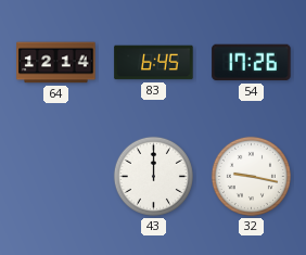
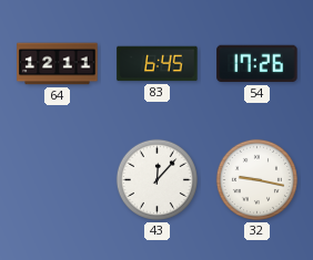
64: 12:14 -> 12:11
43: 12:00 -> 12:07
